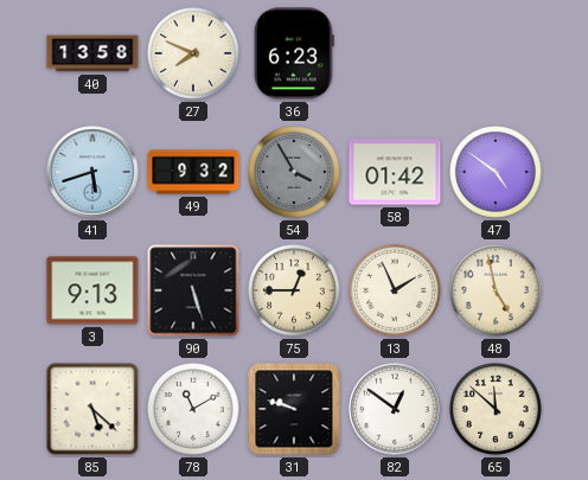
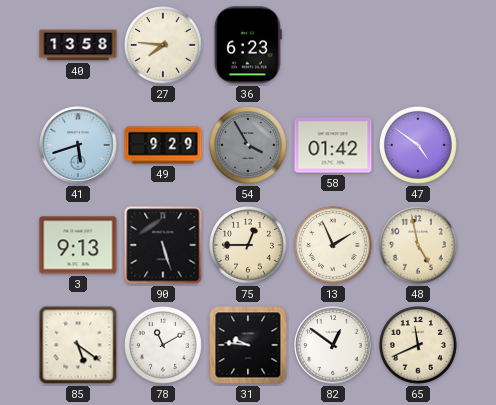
27: 7:49 -> 7:46
49: 9:32 -> 9:29
85: 5:22 -> 5:21
31: 9:48 -> 9:46
65: 11:52 -> 11:41
